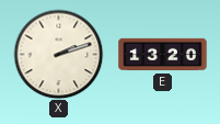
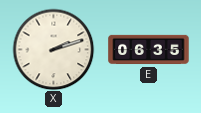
E: 13:20 -> 06:35
